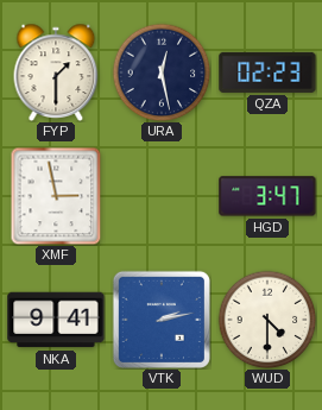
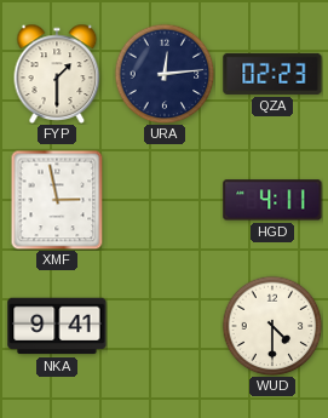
URA: 12:28 -> 12:14
HGD: 3:47 -> 4:11
VTK: 2:13 -> none
